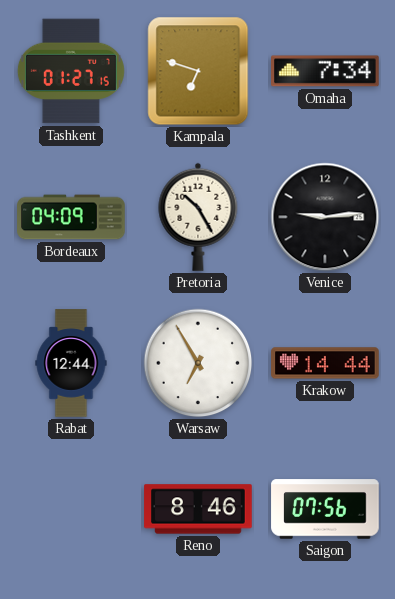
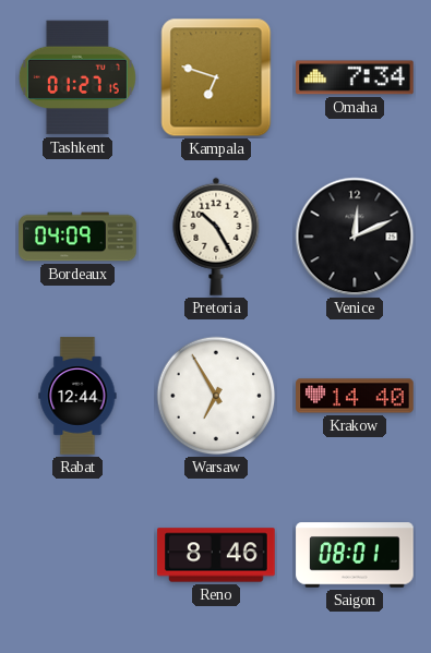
Venice: 9:14 -> 12:11
Krakow: 14:44 -> 14:40
Saigon: 07:56 -> 08:01
